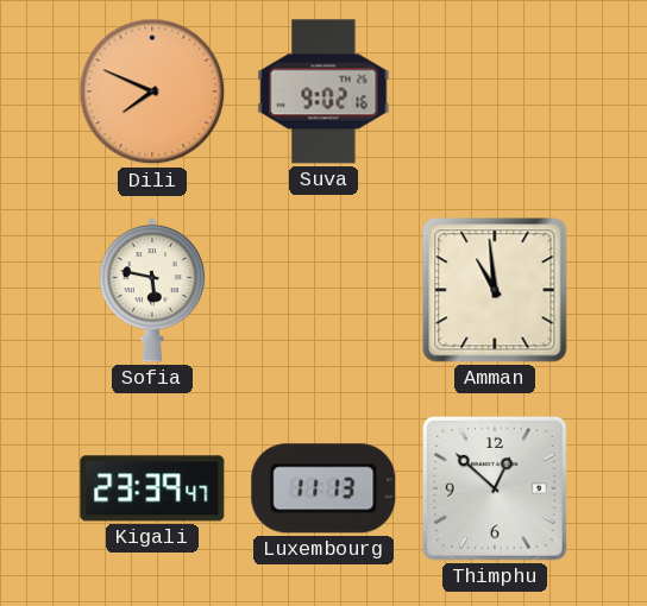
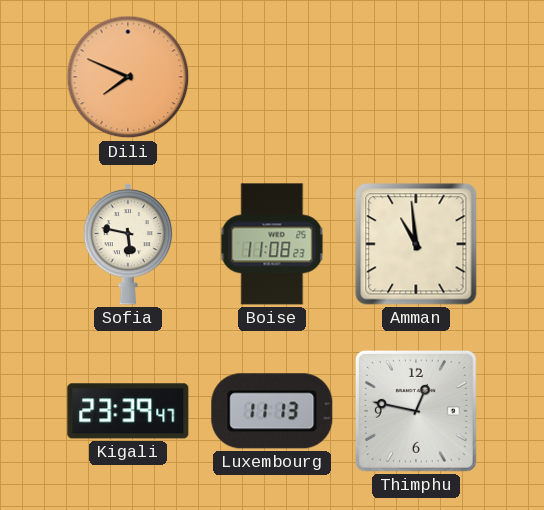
Suva: 9:02 -> none
Boise: none -> 11:08
Thimphu: 12:52 -> 12:47
